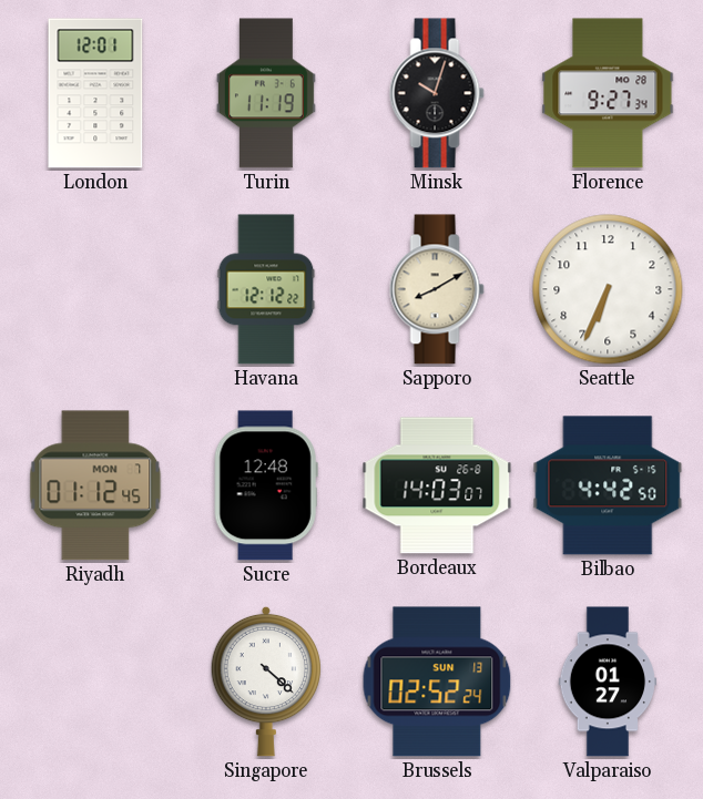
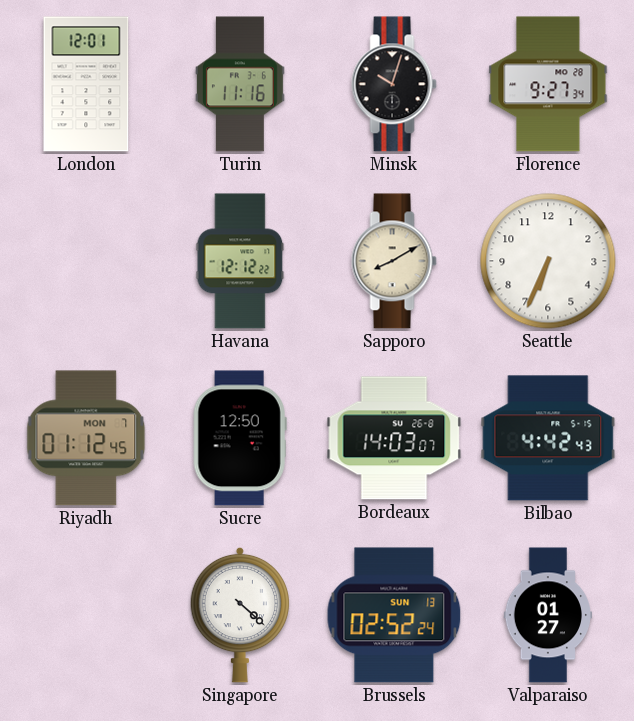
Turin: 11:19 -> 11:16
Sucre: 12:48 -> 12:50
Bilbao: 4:42:50 -> 4:42:43
